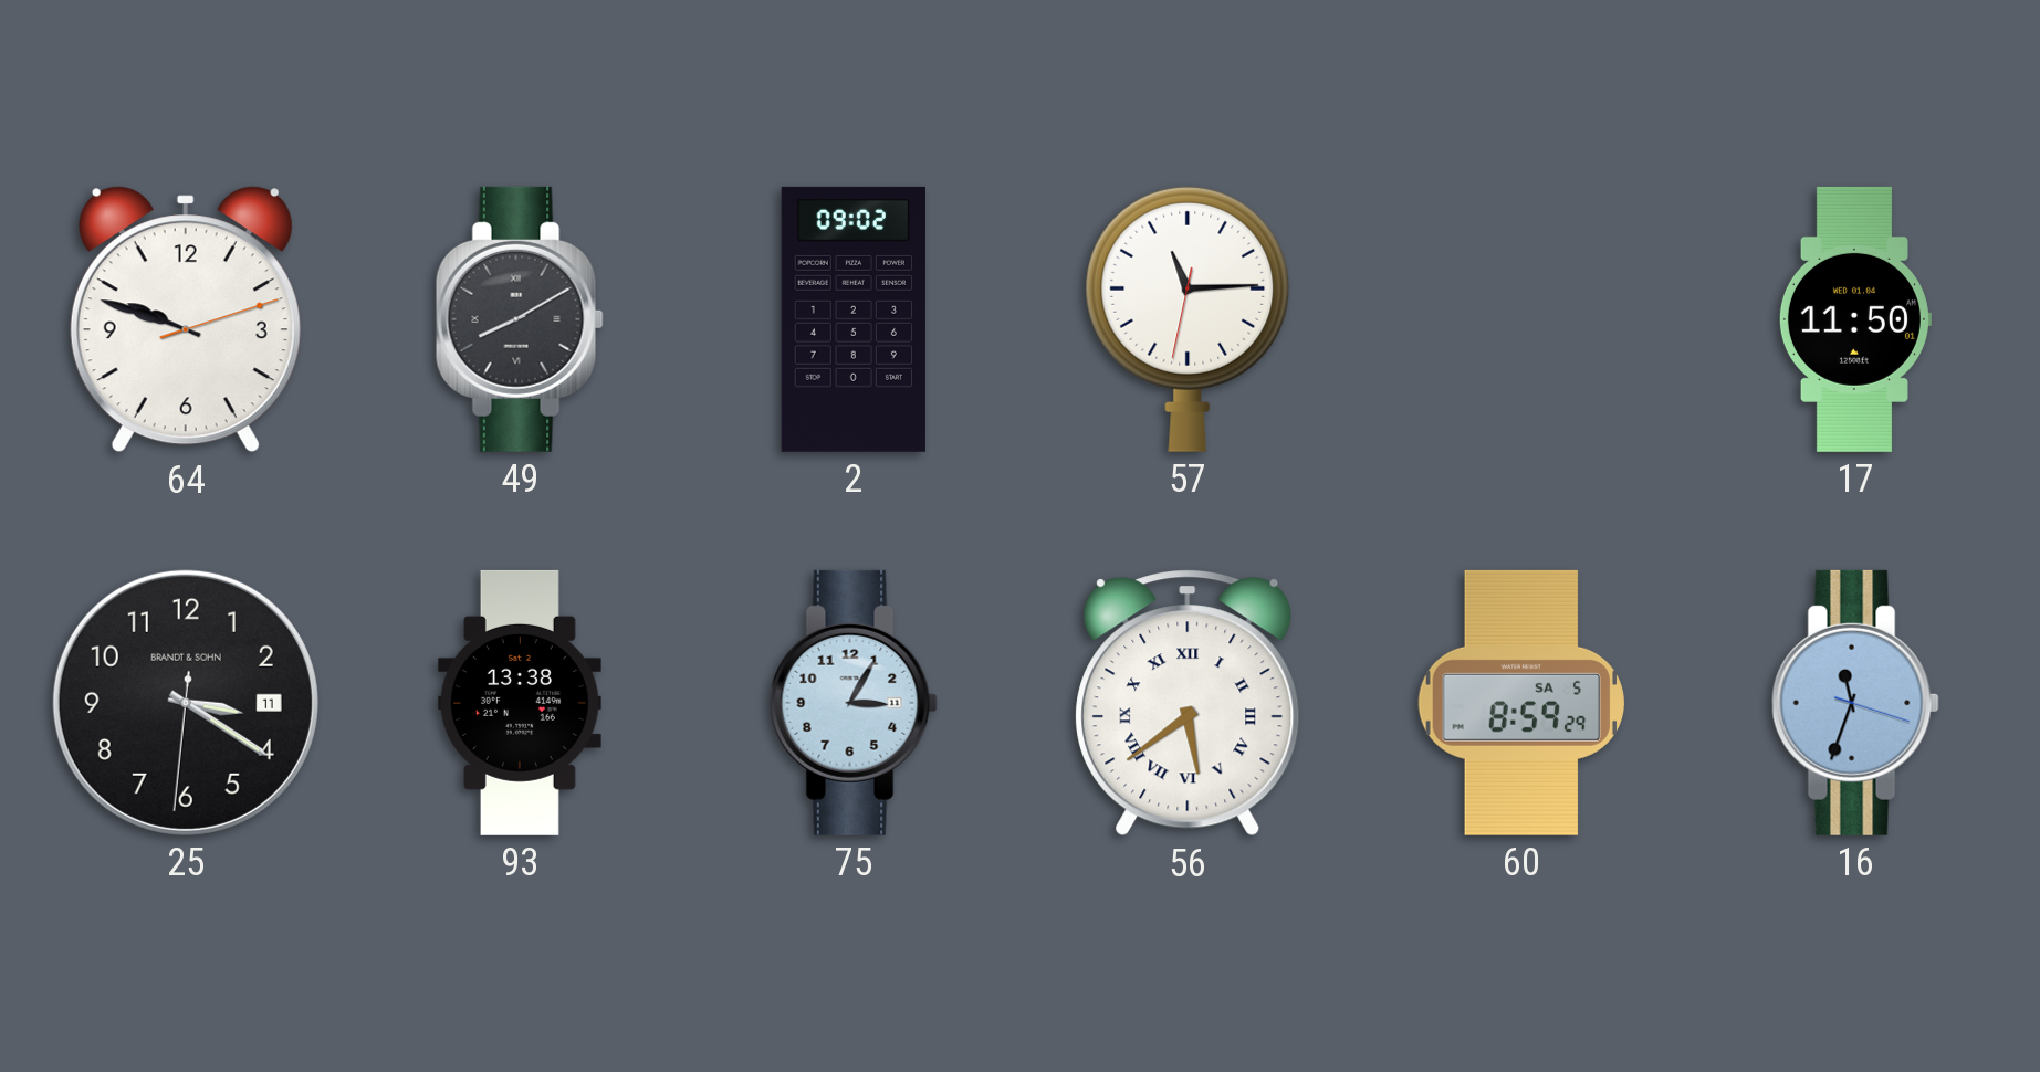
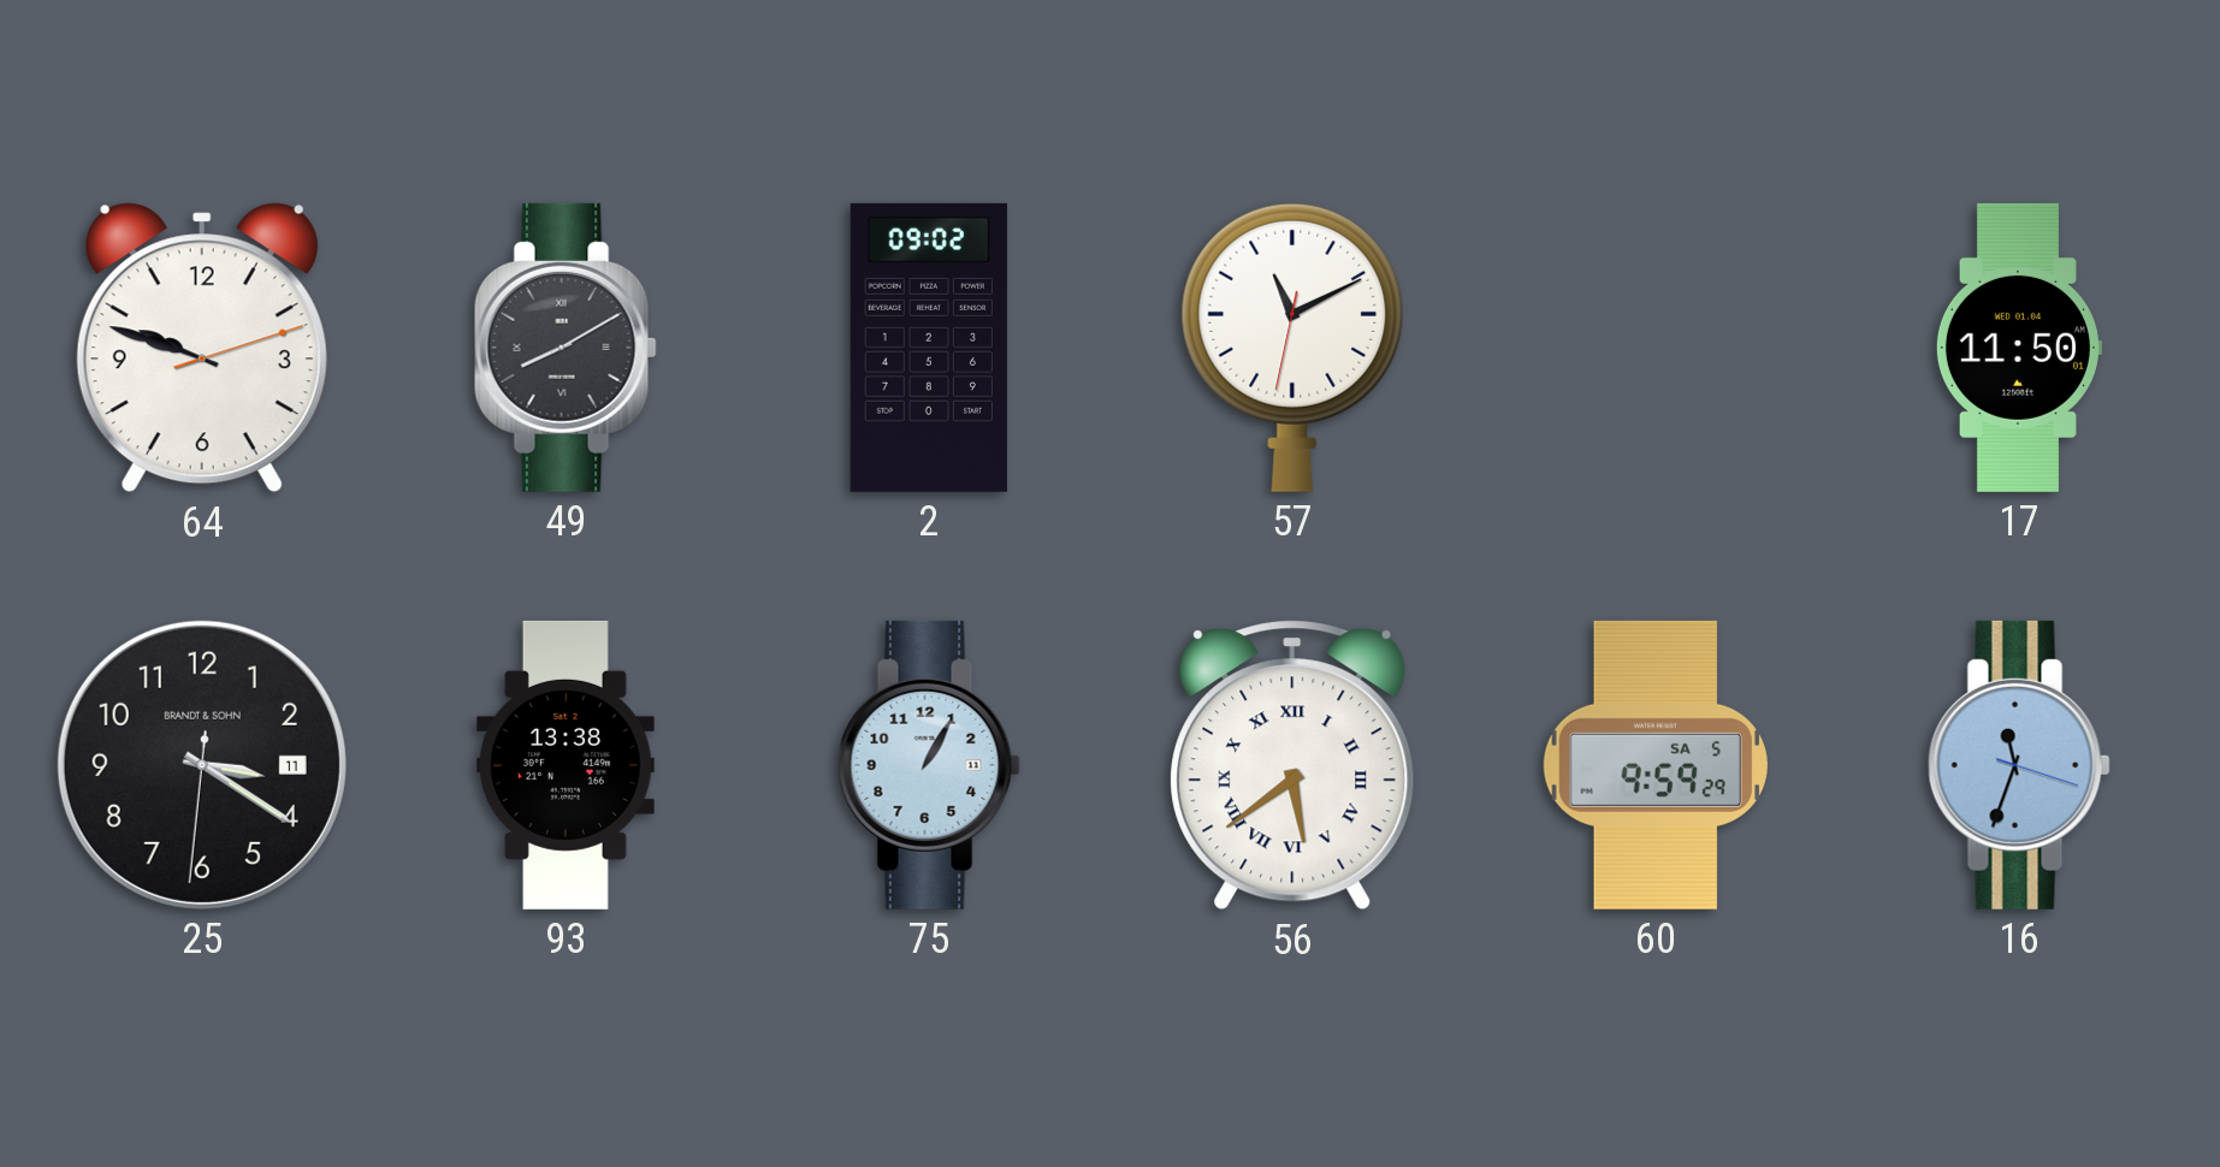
57: 11:14 -> 11:10
75: 3:05 -> 1:05
60: 8:59 -> 9:59
